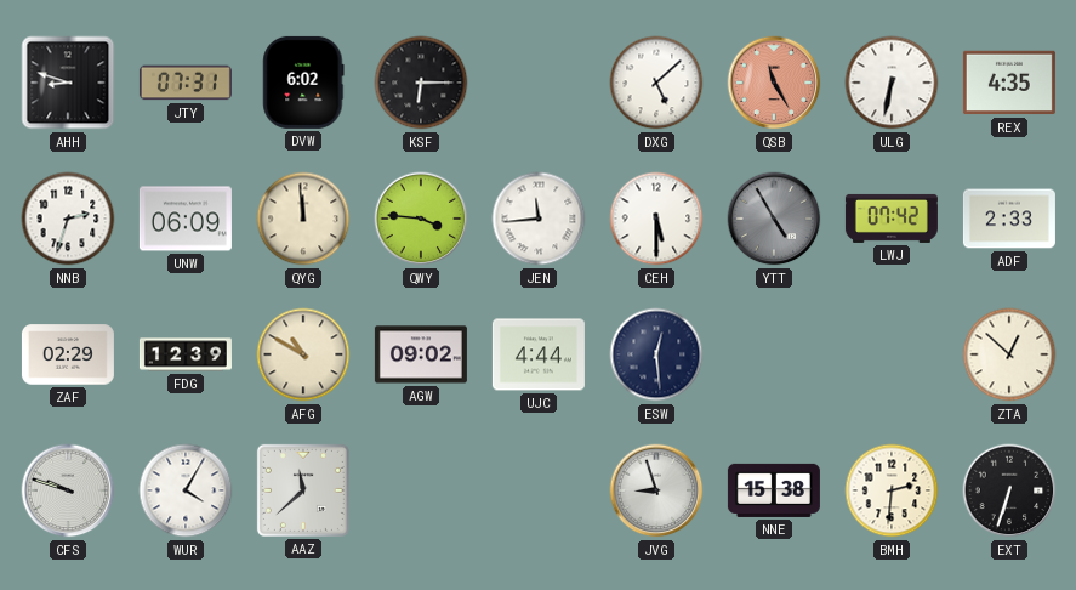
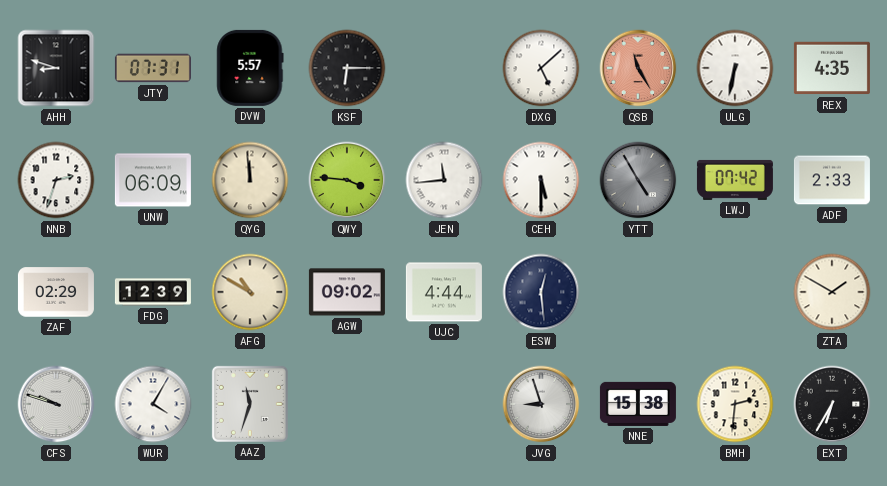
DVW: 6:02 -> 5:57
ZTA: 12:52 -> 1:50
AAZ: 11:38 -> 11:33
EXT: 6:33 -> 6:35
